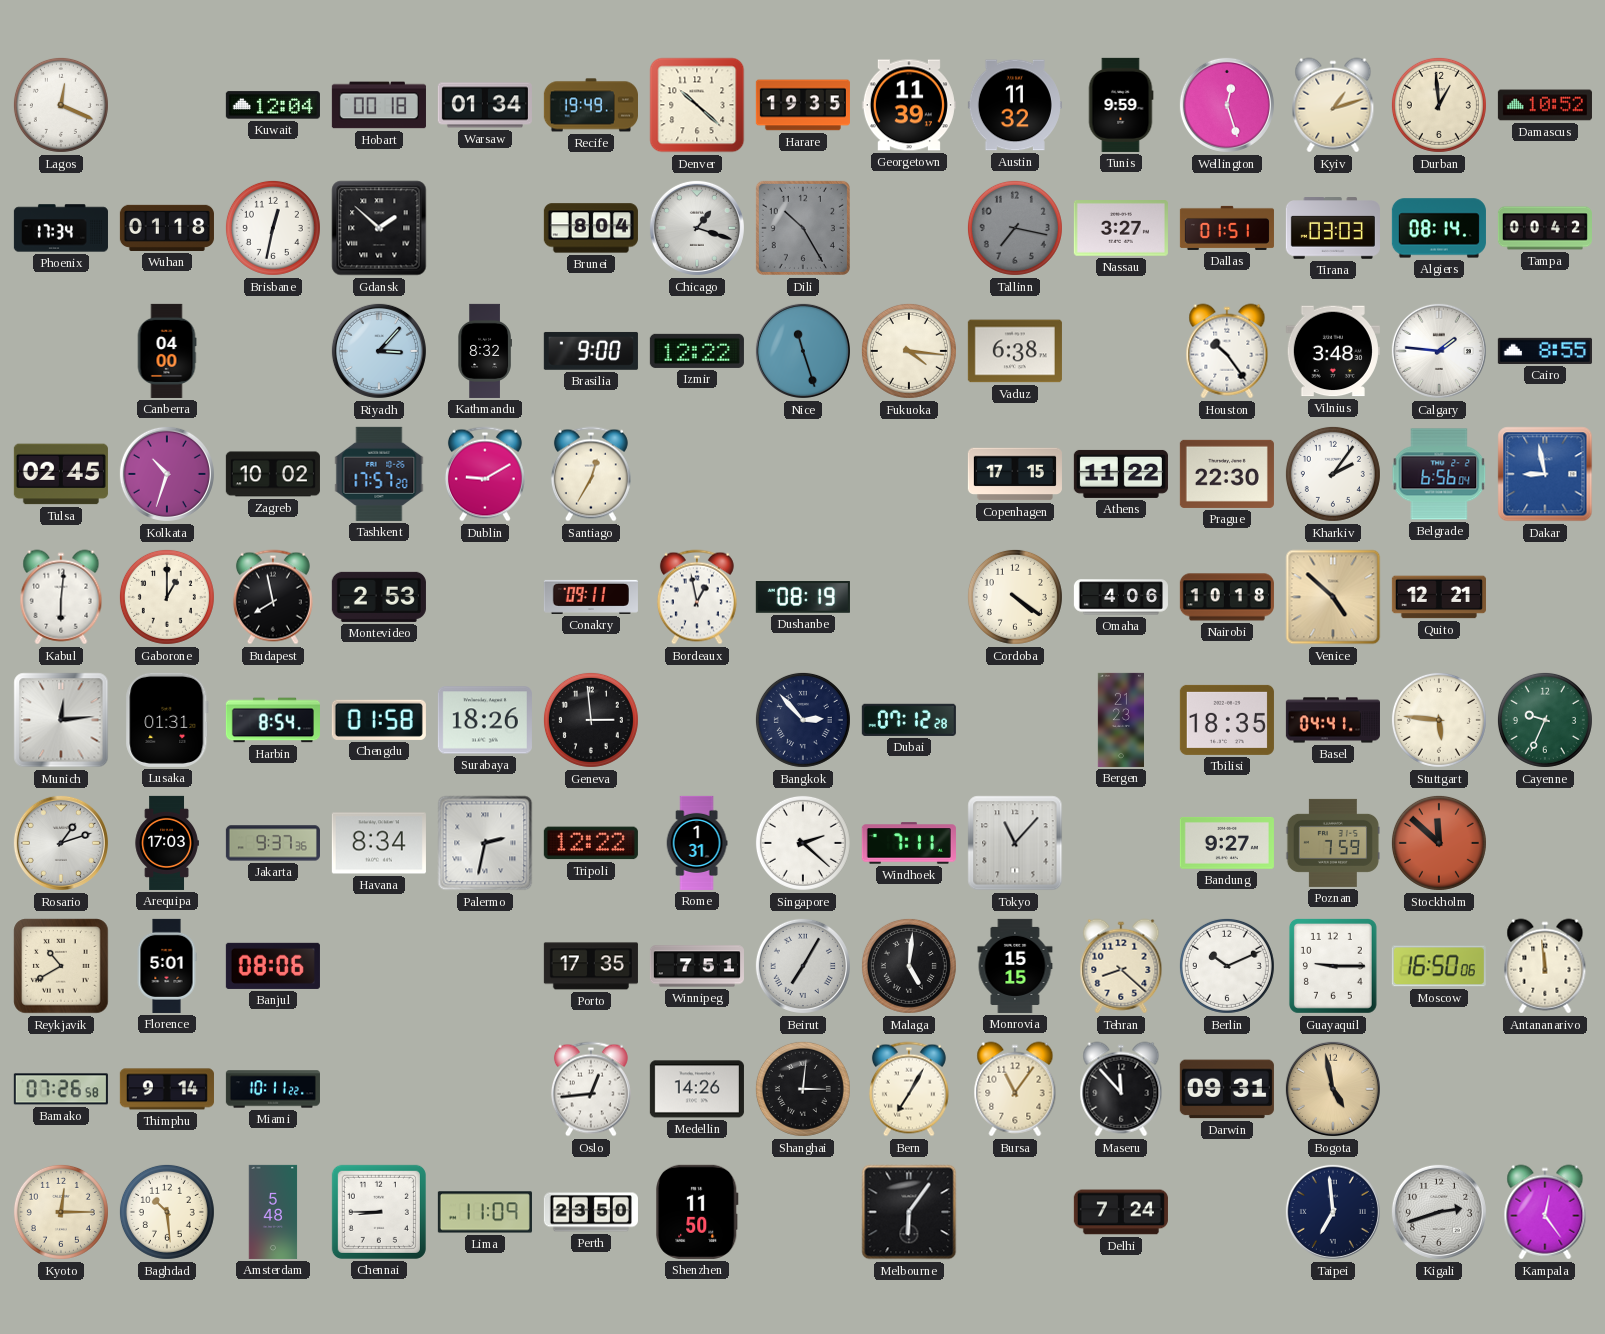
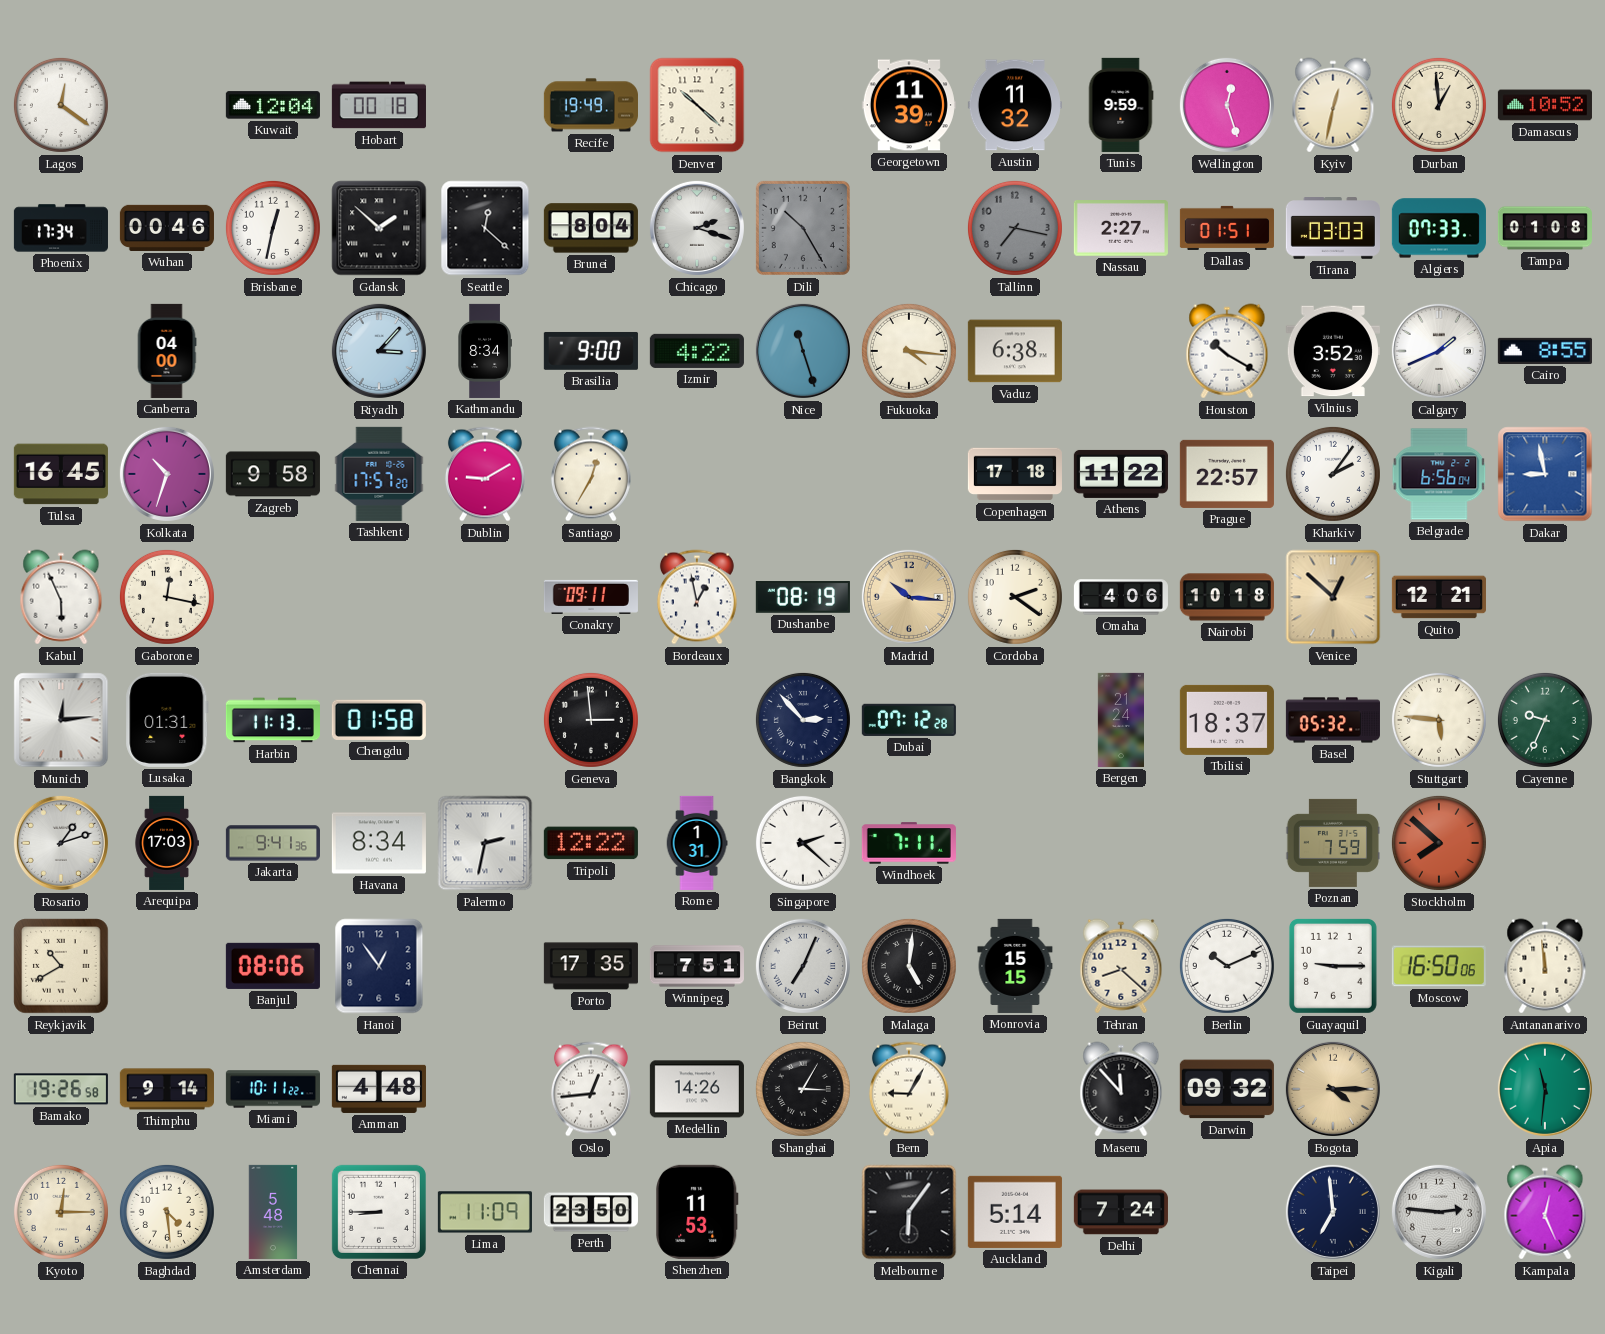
Lagos: 12:19 -> 12:21
Warsaw: 01:34 -> none
Harare: 19:35 -> none
Kyiv: 1:12 -> 12:32
Wuhan: 01:18 -> 00:46
Seattle: none -> 12:22
Chicago: 1:18 -> 2:18
Nassau: 3:27 -> 2:27
Algiers: 08:14 -> 07:33
Tampa: 00:42 -> 01:08
Kathmandu: 8:32 -> 8:34
Izmir: 12:22 -> 4:22
Houston: 10:24 -> 10:20
Vilnius: 3:48 -> 3:52
Calgary: 1:46 -> 1:41
Tulsa: 02:45 -> 16:45
Zagreb: 10:02 -> 9:58
Copenhagen: 17:15 -> 17:18
Prague: 22:30 -> 22:57
Kabul: 6:01 -> 5:56
Gaborone: 1:00 -> 12:17
Budapest: 7:58 -> none
Montevideo: 2:53 -> none
Madrid: none -> 10:16
Cordoba: 4:21 -> 2:21
Venice: 4:52 -> 12:52
Harbin: 8:54 -> 11:13
Surabaya: 18:26 -> none
Bergen: 21:23 -> 21:24
Tbilisi: 18:35 -> 18:37
Basel: 04:41 -> 05:32
Jakarta: 9:37 -> 9:41
Tokyo: 11:07 -> none
Bandung: 9:27 -> none
Stockholm: 11:52 -> 7:52
Florence: 5:01 -> none
Hanoi: none -> 12:54
Beirut: 7:05 -> 7:04
Bamako: 07:26 -> 19:26
Amman: none -> 4:48
Shanghai: 3:01 -> 3:05
Bern: 7:05 -> 9:05
Bursa: 11:06 -> none
Darwin: 09:31 -> 09:32
Bogota: 4:58 -> 4:15
Apia: none -> 11:31
Baghdad: 10:29 -> 4:29
Shenzhen: 11:50 -> 11:53
Auckland: none -> 5:14
Kigali: 2:42 -> 2:46
Kampala: 12:24 -> 12:26
